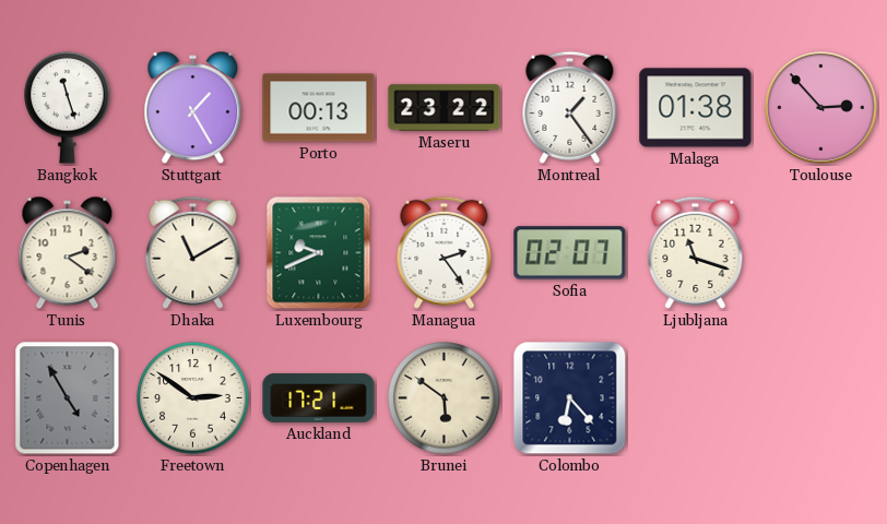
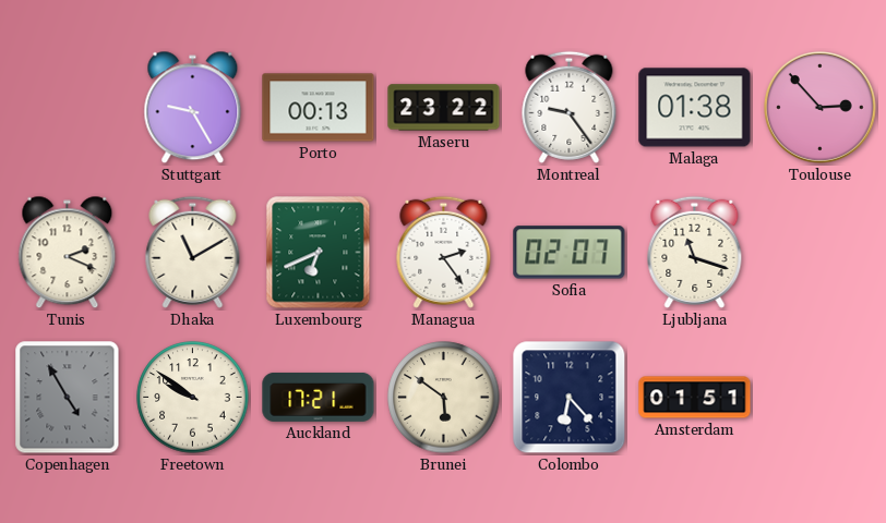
Bangkok: 11:27 -> none
Stuttgart: 1:25 -> 9:25
Montreal: 1:24 -> 9:24
Tunis: 2:21 -> 2:19
Luxembourg: 9:41 -> 6:41
Freetown: 2:51 -> 9:51
Amsterdam: none -> 01:51
